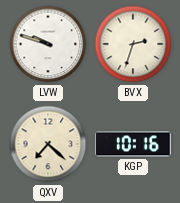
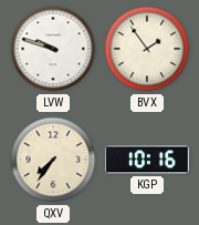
BVX: 2:33 -> 1:54
QXV: 7:22 -> 7:36
